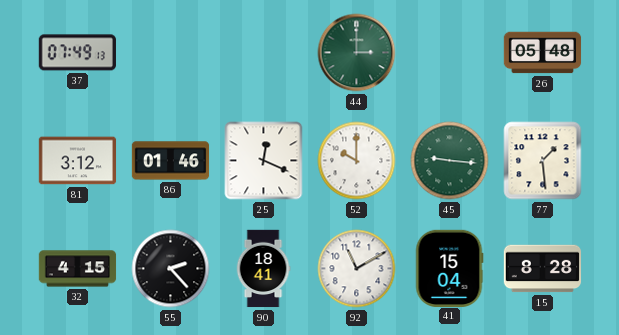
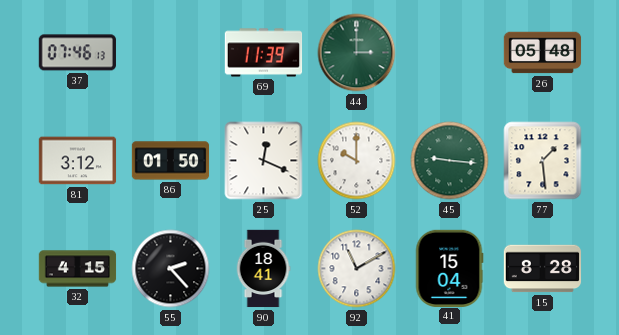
37: 07:49 -> 07:46
69: none -> 11:39
86: 01:46 -> 01:50
